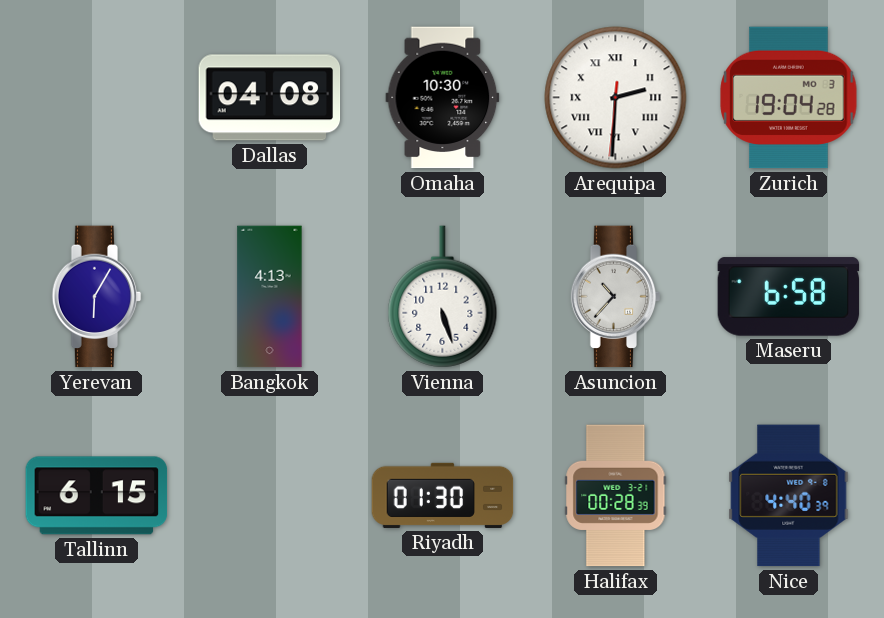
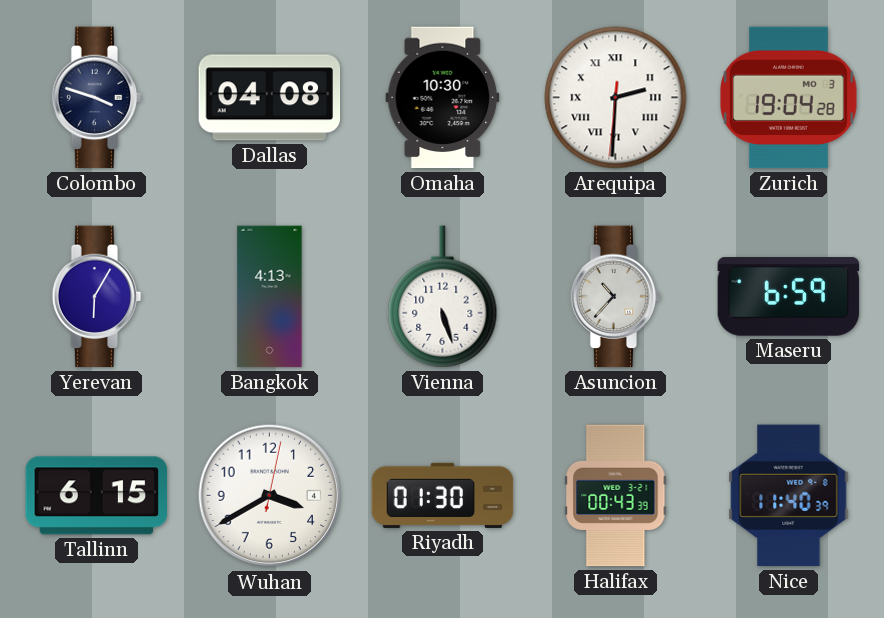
Colombo: none -> 3:48
Maseru: 6:58 -> 6:59
Wuhan: none -> 3:40
Halifax: 00:28 -> 00:43
Nice: 4:40 -> 11:40
